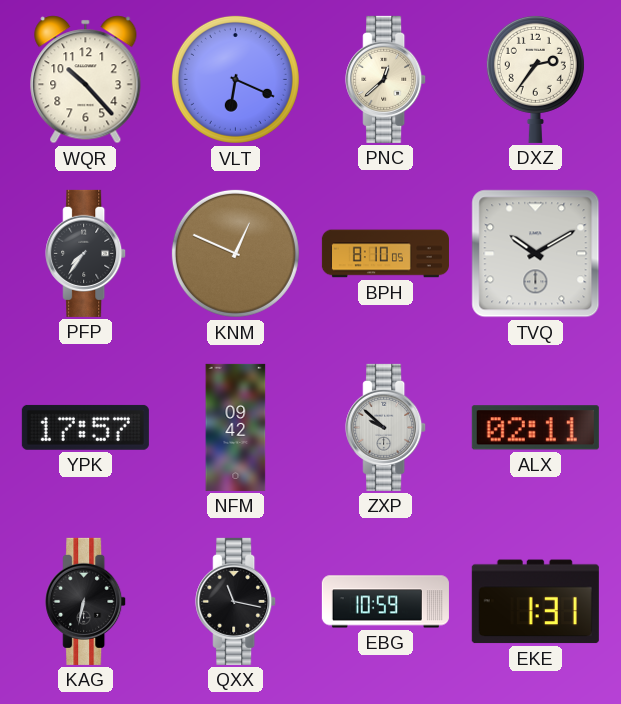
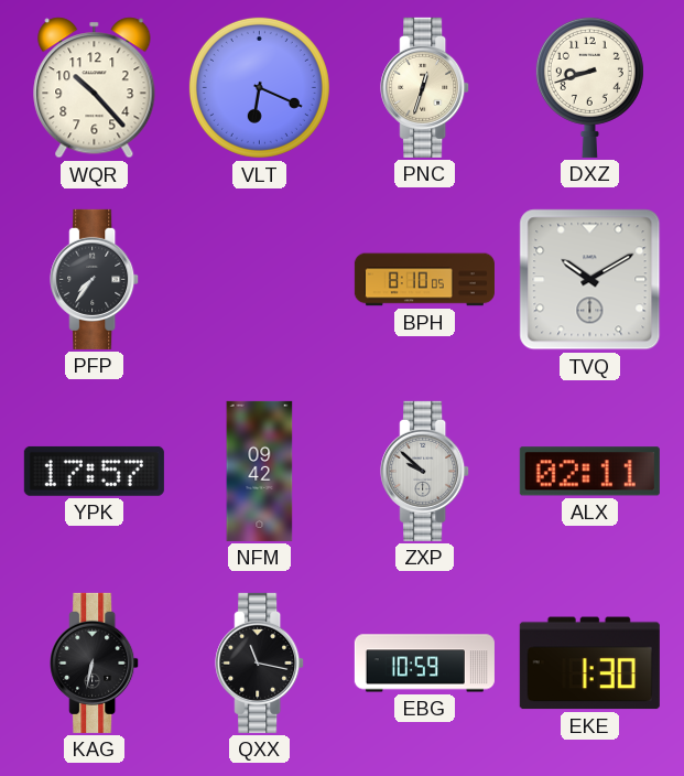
PNC: 12:38 -> 12:33
DXZ: 2:36 -> 8:42
KNM: 12:49 -> none
EKE: 1:31 -> 1:30
